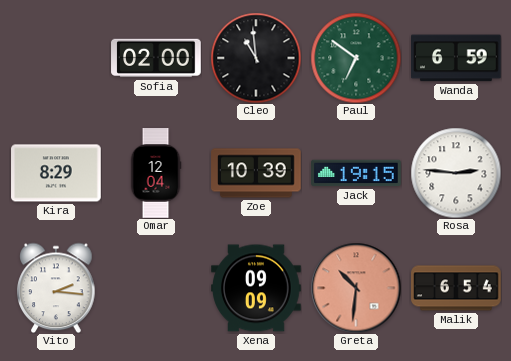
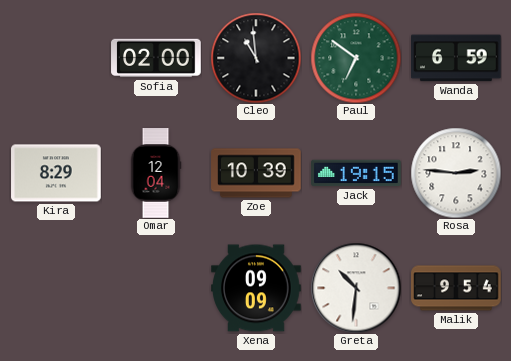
Vito: 2:16 -> none
Greta dial: salmon -> white
Malik: 6:54 -> 9:54
